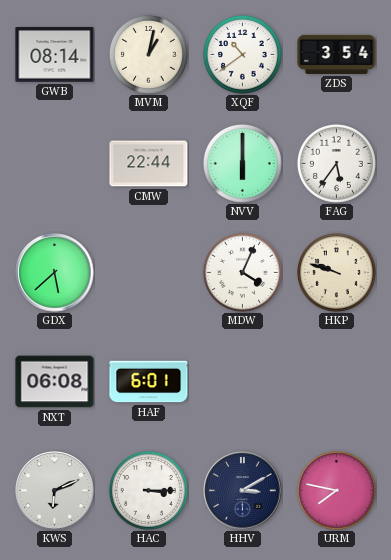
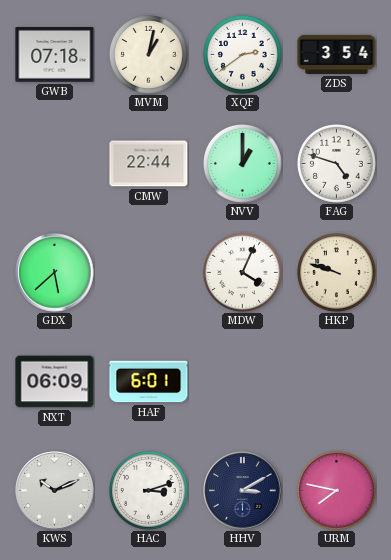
GWB: 08:14 -> 07:18
XQF: 10:39 -> 2:39
NVV: 6:00 -> 1:00
FAG: 5:36 -> 4:48
NXT: 06:08 -> 06:09
KWS: 6:11 -> 10:11
HAC: 3:15 -> 3:12
